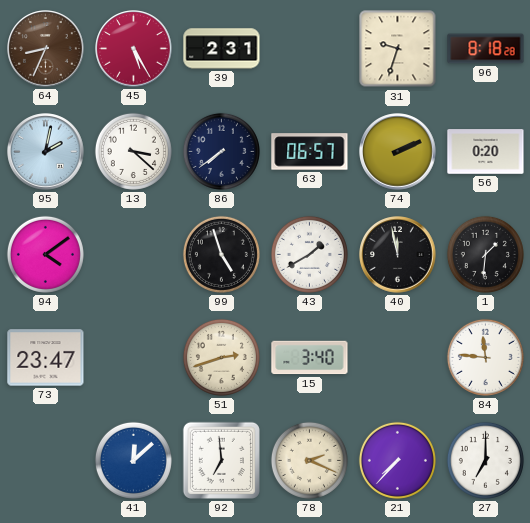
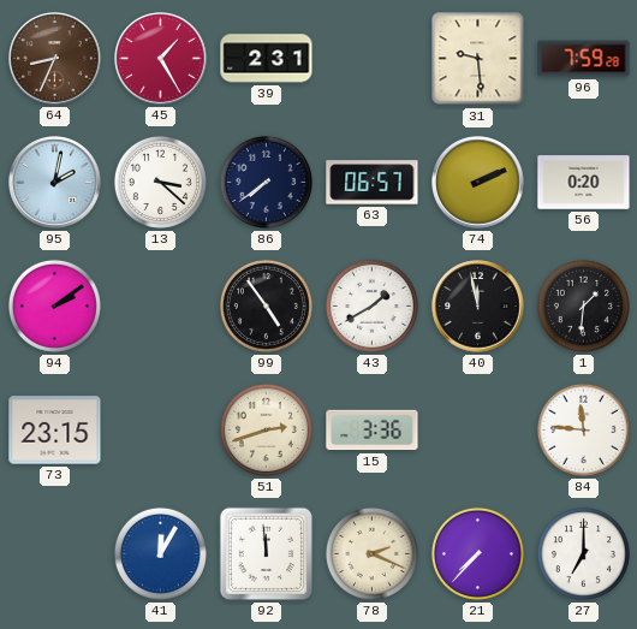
45: 5:25 -> 1:25
31: 9:33 -> 9:29
96: 8:18 -> 7:59
94: 4:09 -> 2:09
99: 4:57 -> 4:54
73: 23:47 -> 23:15
15: 3:40 -> 3:36
41: 12:08 -> 12:05
92: 6:59 -> 11:59
